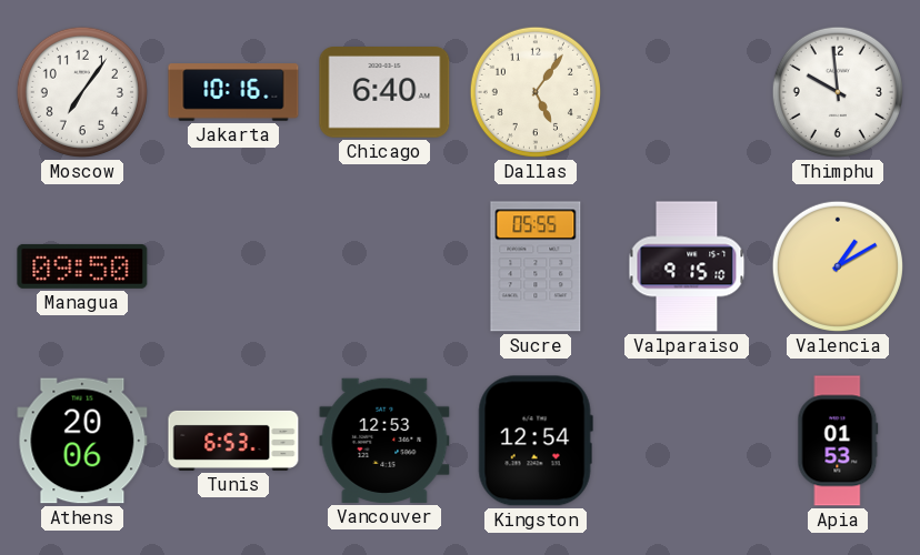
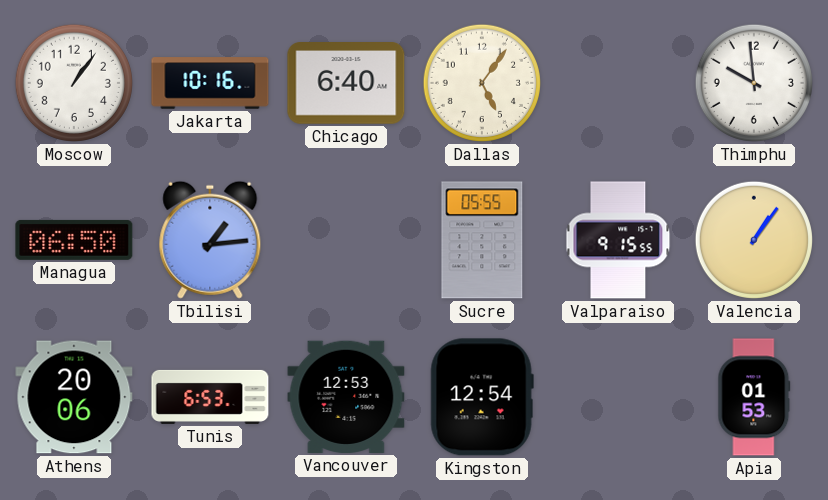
Moscow: 7:06 -> 1:06
Managua: 09:50 -> 06:50
Tbilisi: none -> 1:14
Valparaiso: 9:15:10 -> 9:15:55
Valencia: 1:10 -> 1:06
